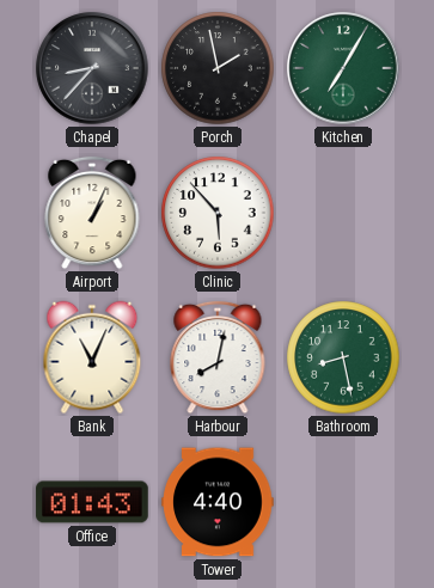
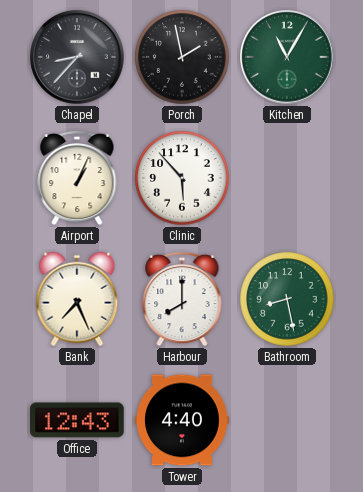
Kitchen: 7:05 -> 11:05
Bank: 11:04 -> 7:26
Harbour: 8:02 -> 8:00
Office: 01:43 -> 12:43
